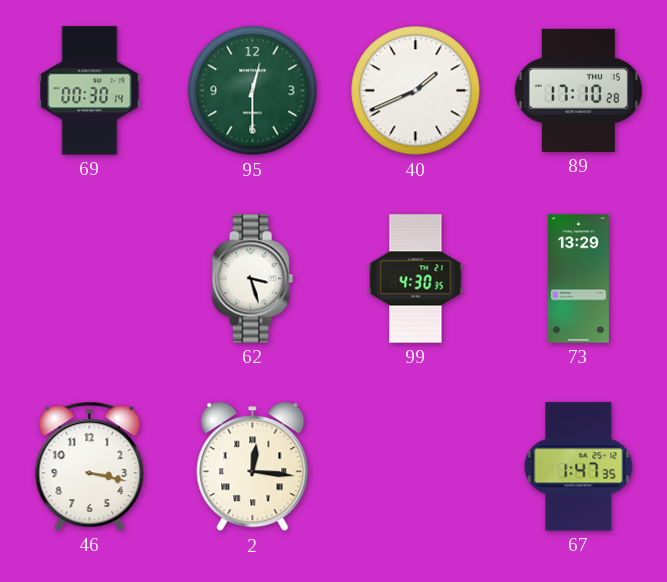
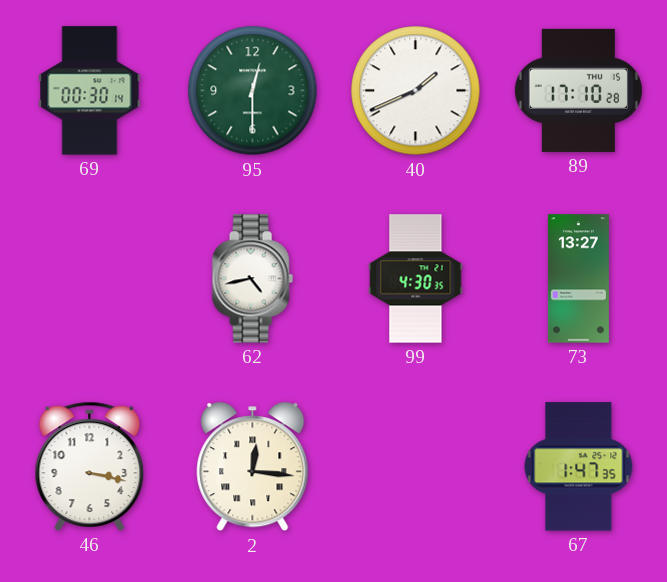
62: 3:27 -> 4:43
73: 13:29 -> 13:27
